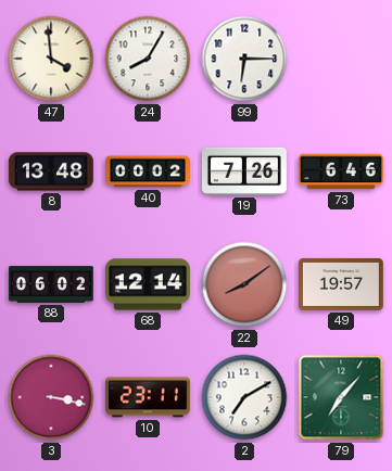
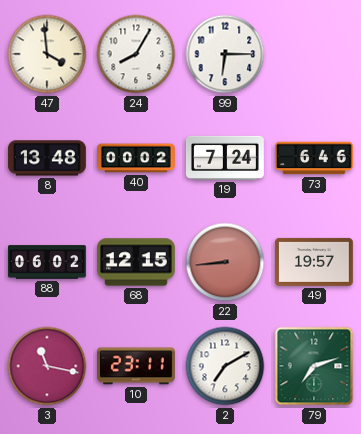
19: 7:26 -> 7:24
68: 12:14 -> 12:15
22: 8:09 -> 8:44
3: 3:17 -> 11:17
79: 7:07 -> 7:12
